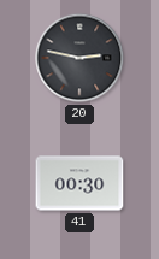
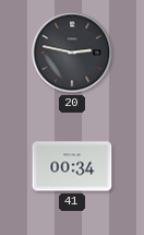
41: 00:30 -> 00:34
